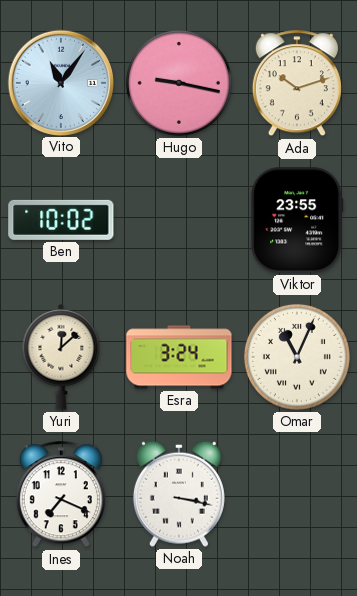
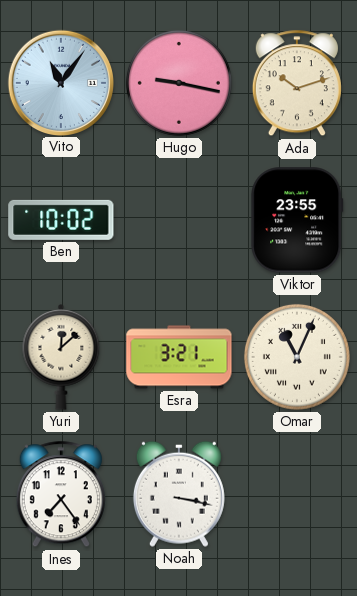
Esra: 3:24 -> 3:21
Ines: 7:19 -> 7:24
